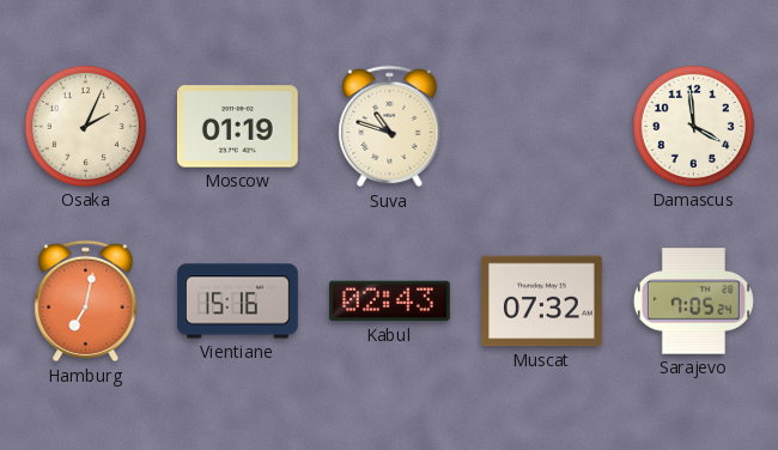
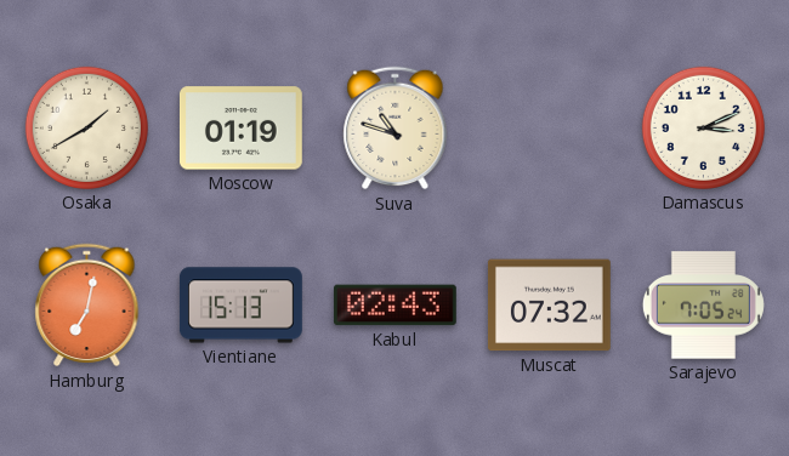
Osaka: 2:04 -> 1:40
Damascus: 3:59 -> 3:11
Vientiane: 15:16 -> 15:13
